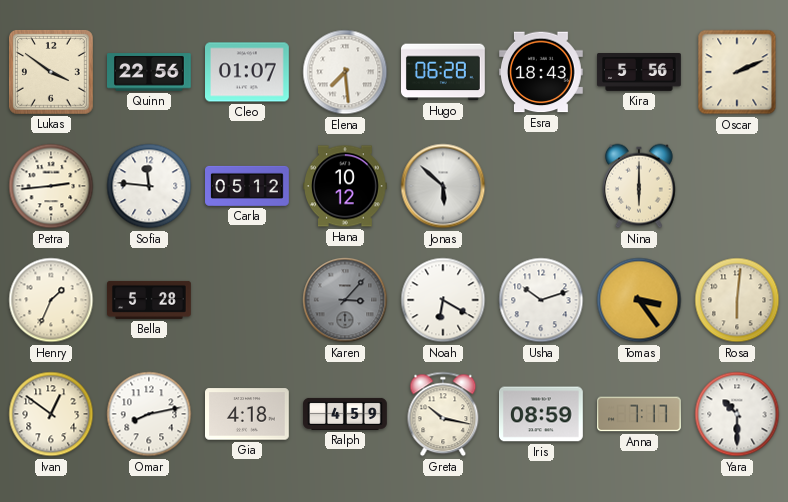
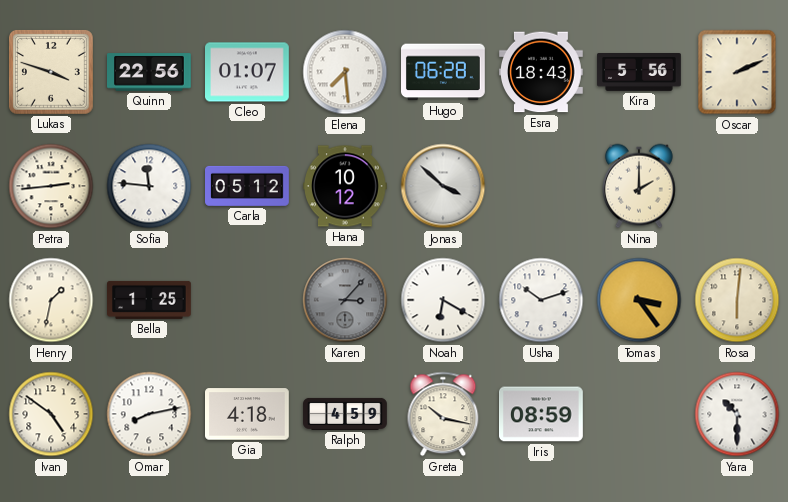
Lukas: 3:51 -> 3:48
Jonas: 5:52 -> 3:52
Nina: 6:00 -> 2:00
Henry: 1:34 -> 1:32
Bella: 5:28 -> 1:25
Ivan: 12:51 -> 4:51
Anna: 7:17 -> none
